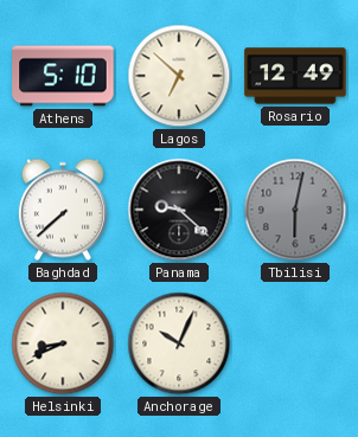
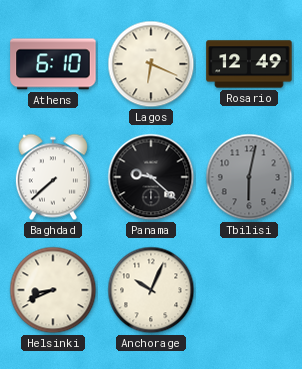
Athens: 5:10 -> 6:10
Lagos: 6:52 -> 6:19
